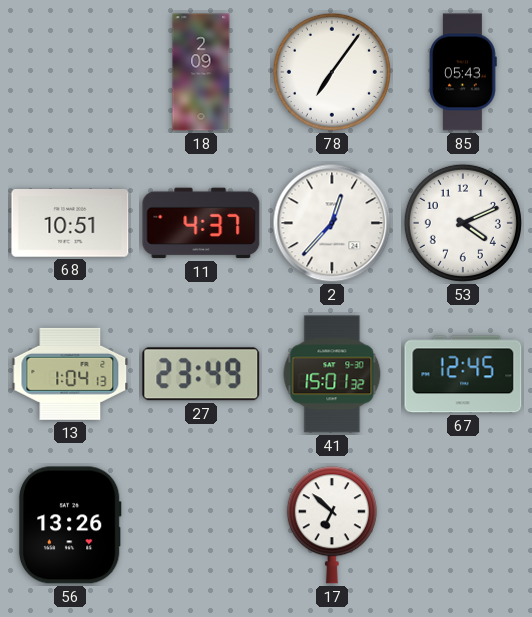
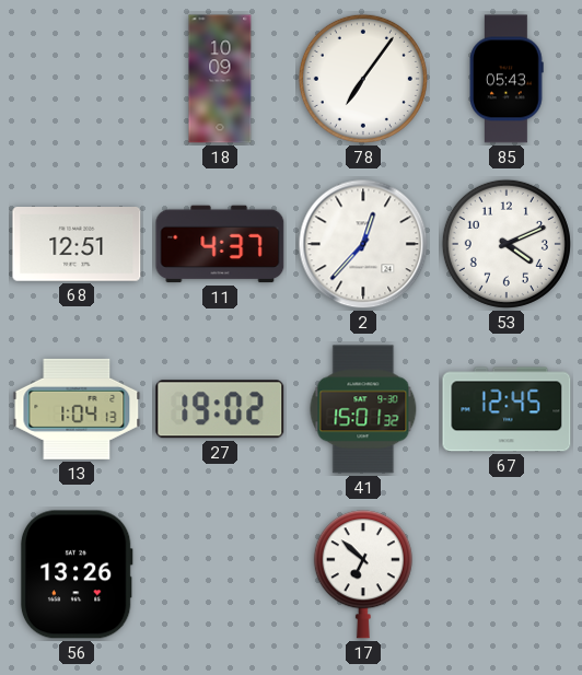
18: 2:09 -> 10:09
68: 10:51 -> 12:51
27: 23:49 -> 19:02
